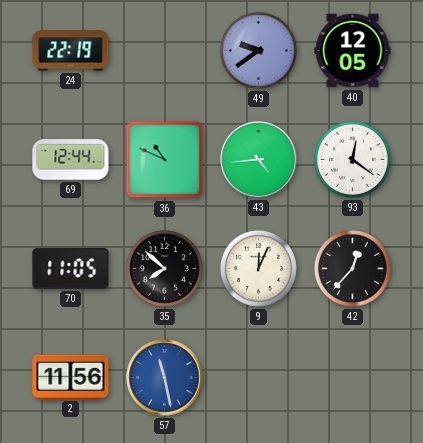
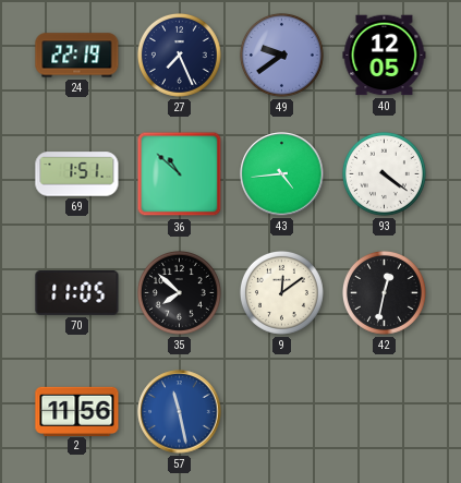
27: none -> 7:26
69: 12:44 -> 1:51
36: 10:49 -> 10:52
93: 12:21 -> 4:21
9: 12:04 -> 12:09
42: 12:37 -> 12:32
